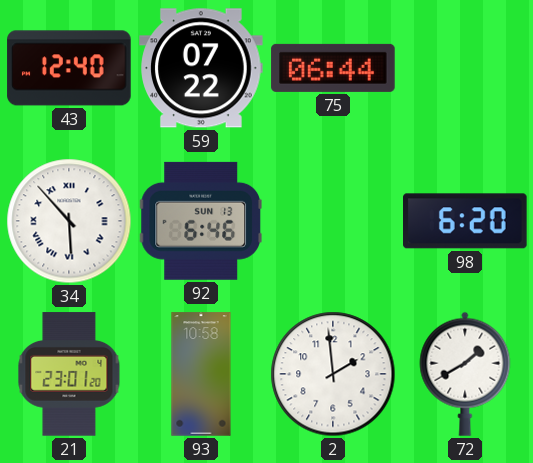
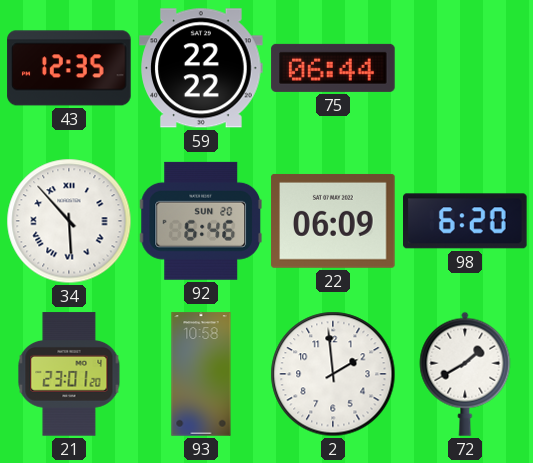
43: 12:40 -> 12:35
59: 07:22 -> 22:22
92 date: SUN 13 -> SUN 20
22: none -> 06:09
